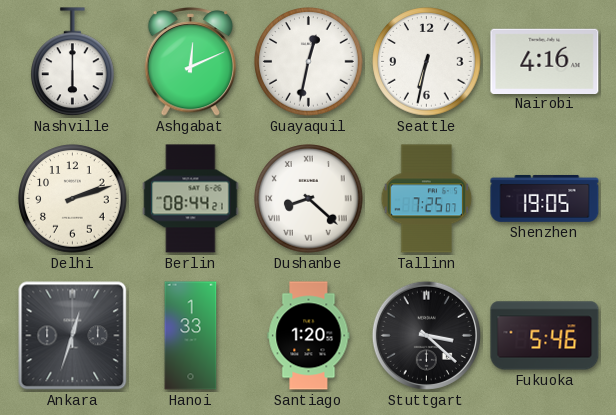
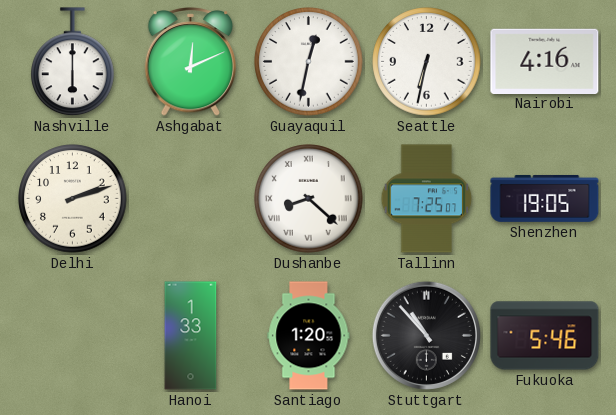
Berlin: 08:44 -> none
Ankara: 12:33 -> none
Stuttgart: 3:22 -> 10:53
